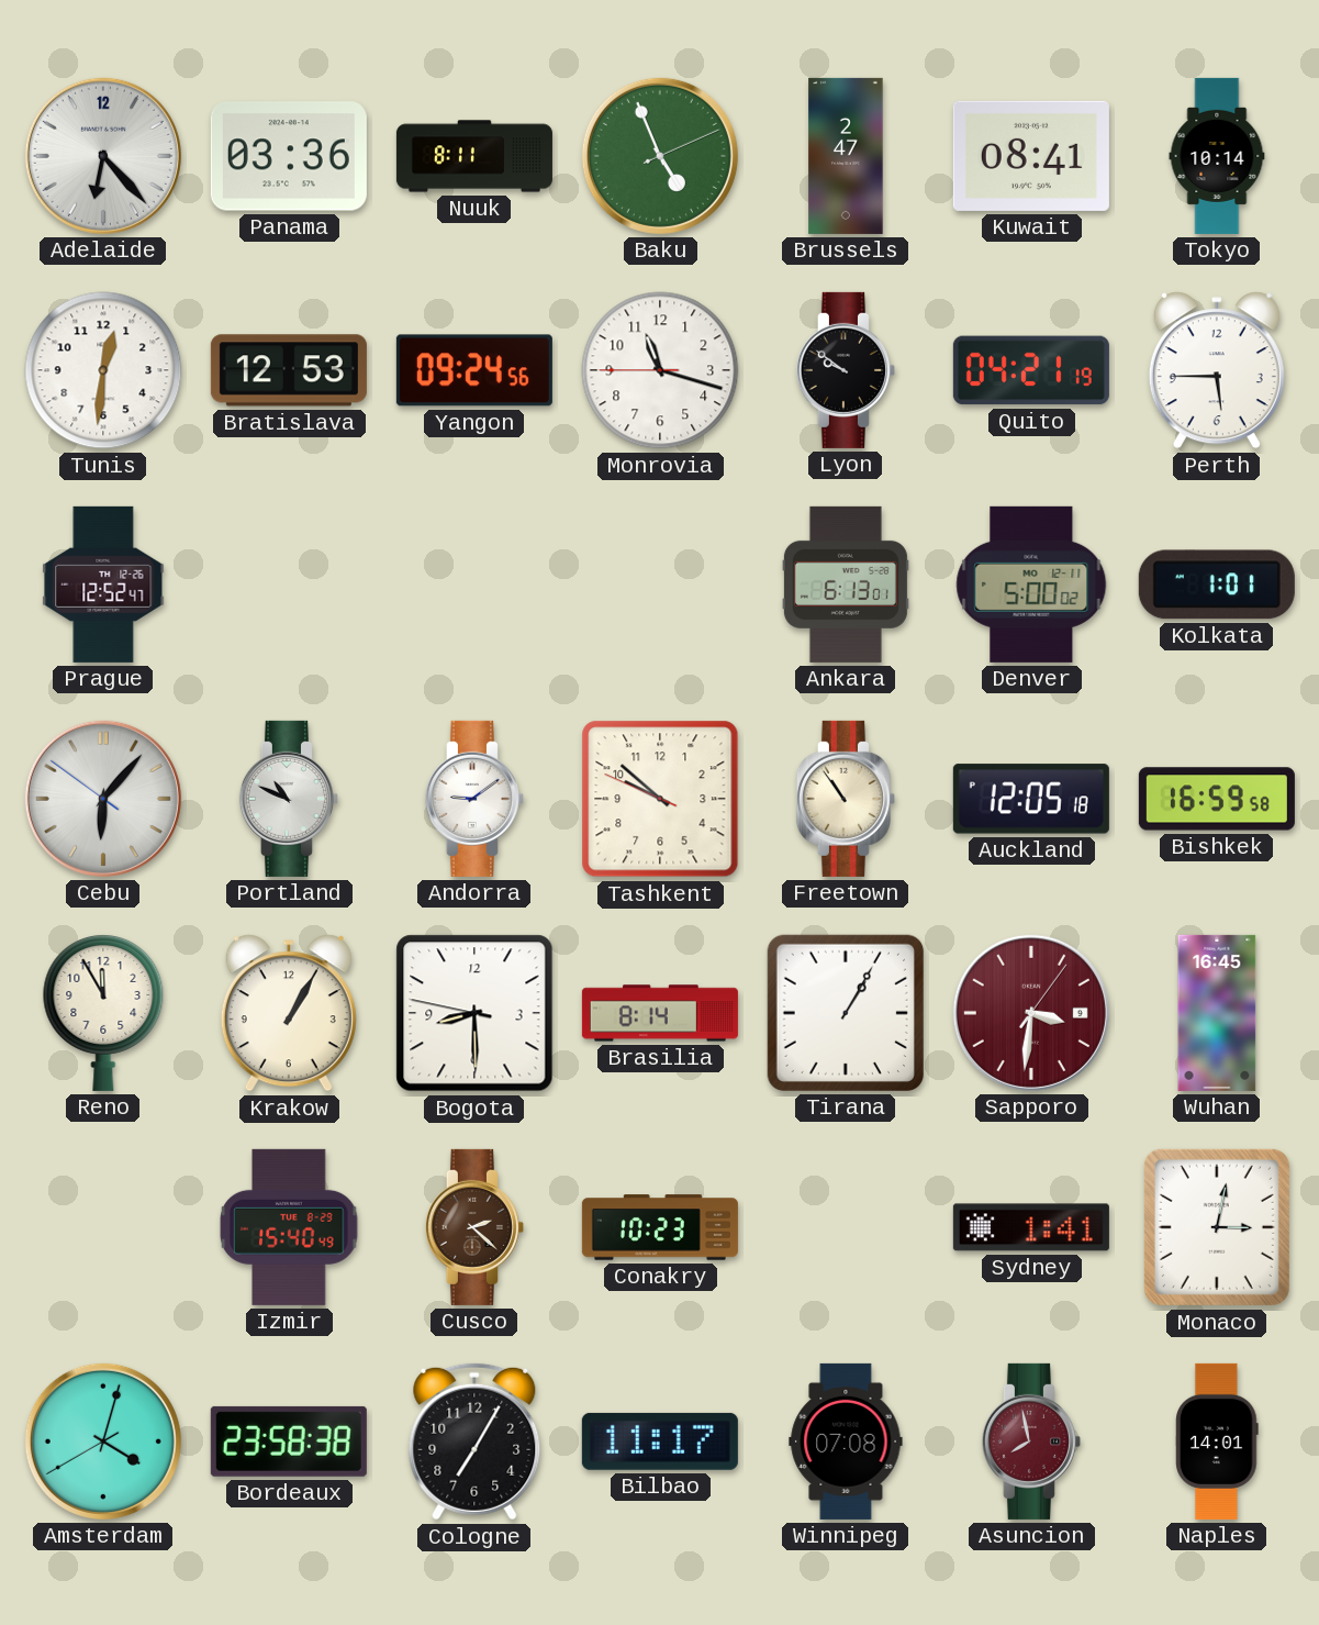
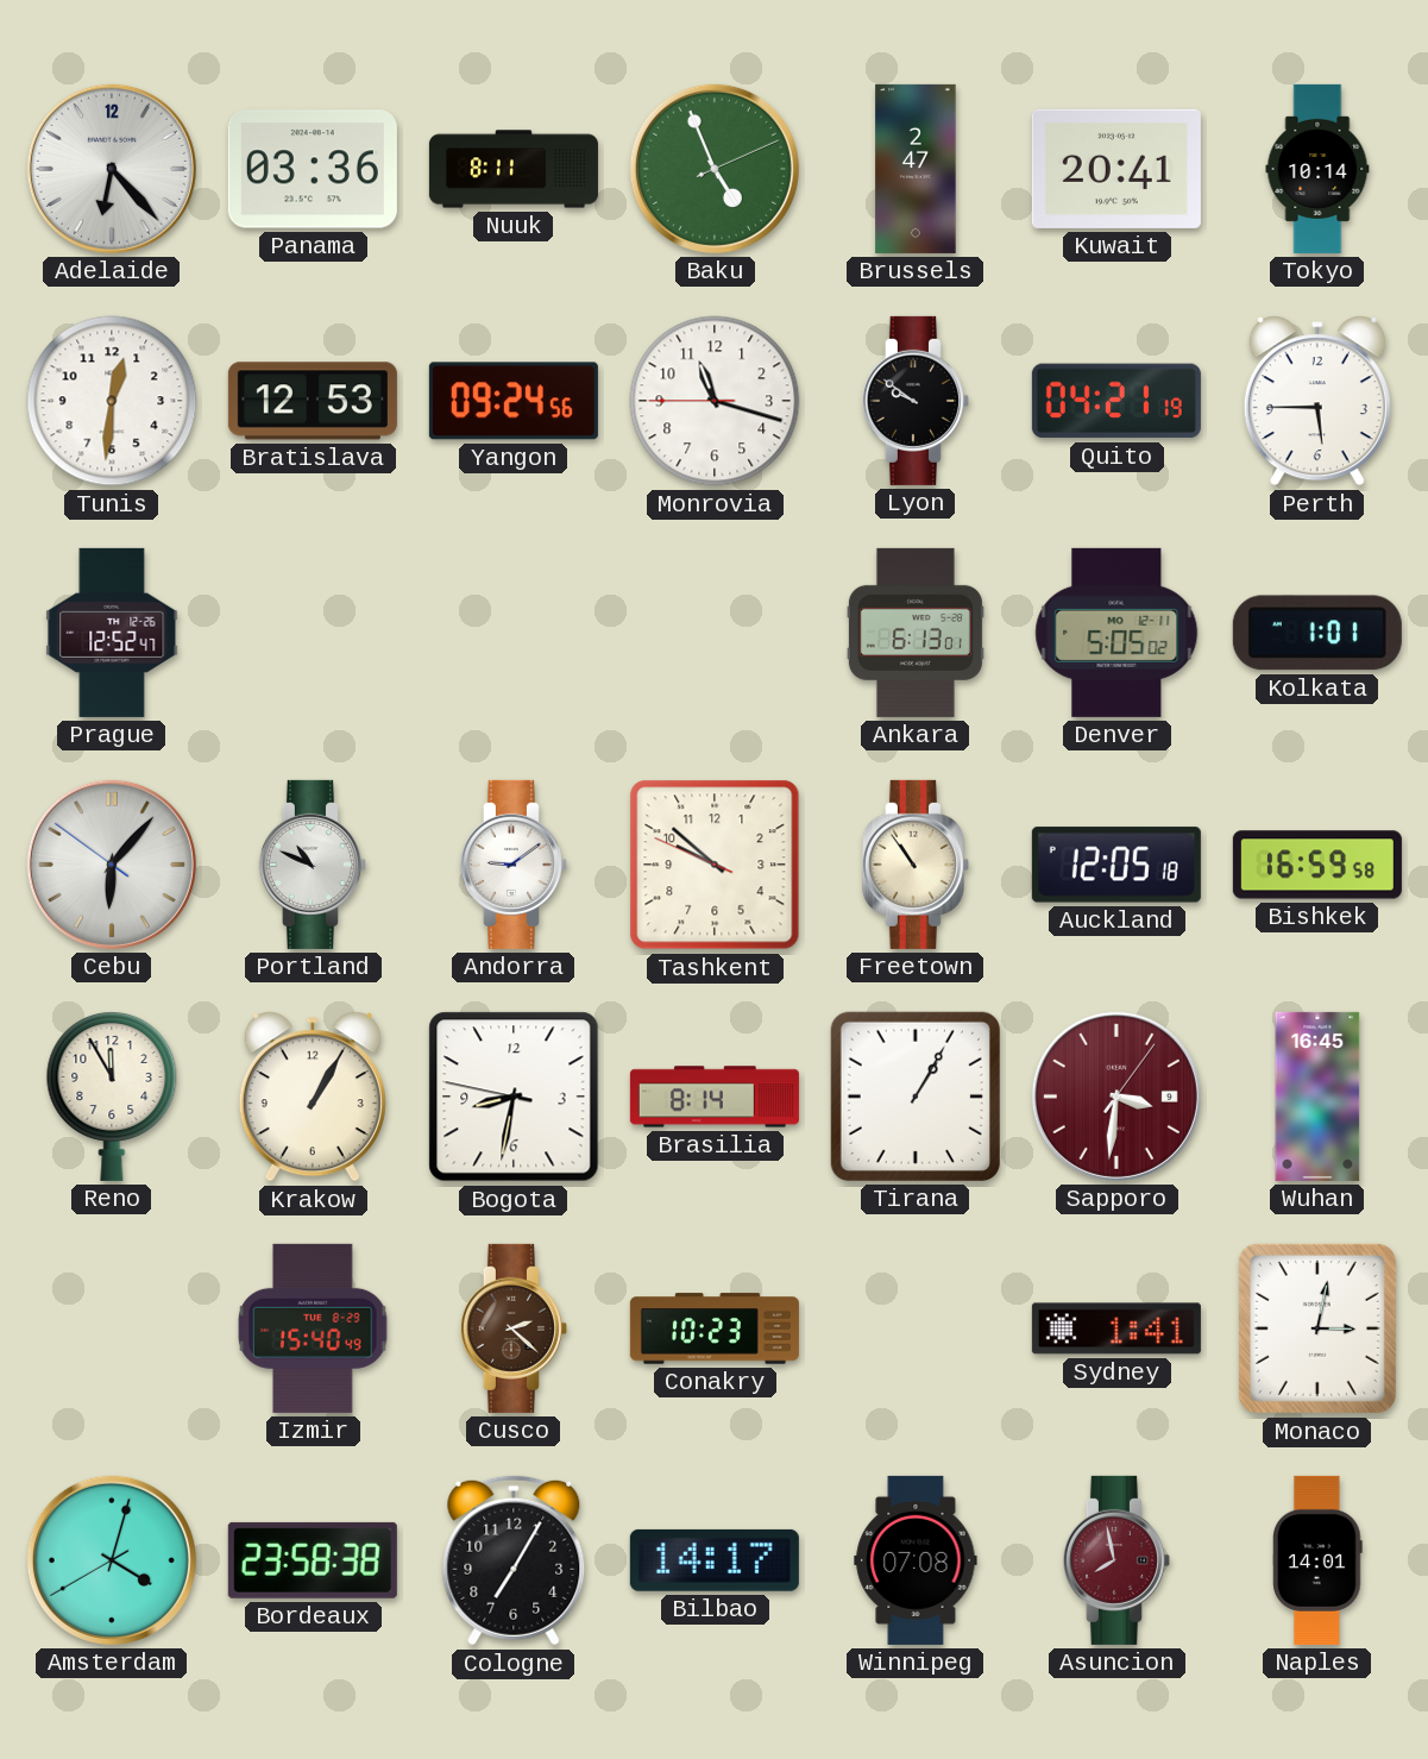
Kuwait: 08:41 -> 20:41
Denver: 5:00 -> 5:05
Bogota: 8:29 -> 8:31
Bilbao: 11:17 -> 14:17
